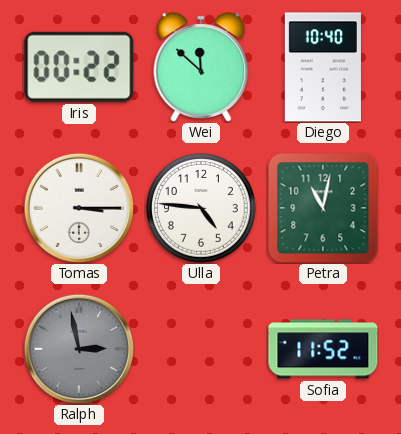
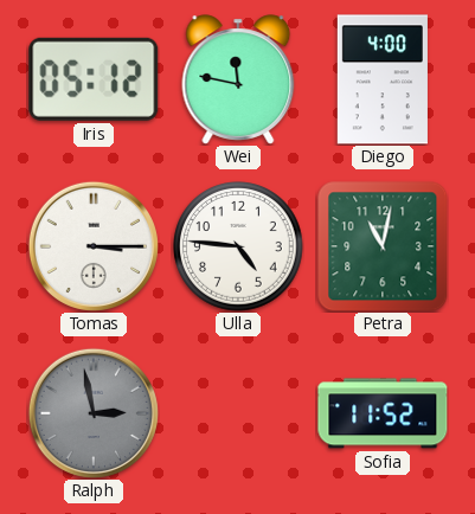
Iris: 00:22 -> 05:12
Wei: 11:52 -> 11:47
Diego: 10:40 -> 4:00
